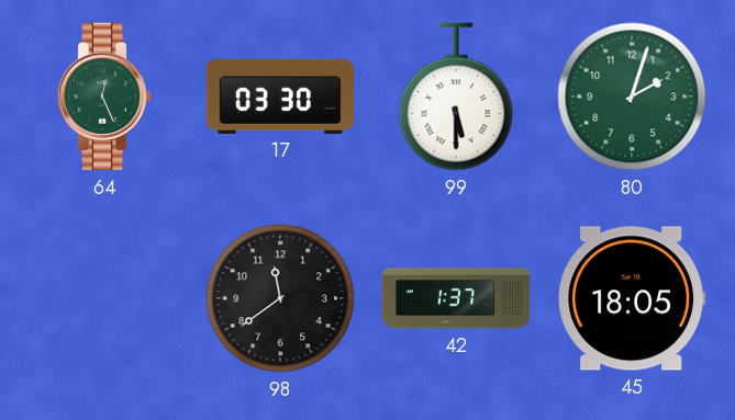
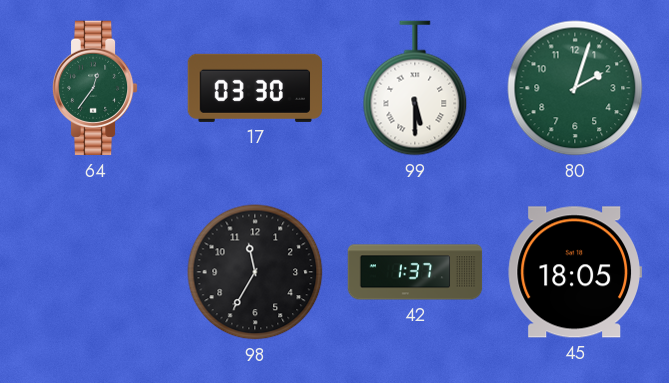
64: 12:26 -> 12:36
98: 11:39 -> 11:35
